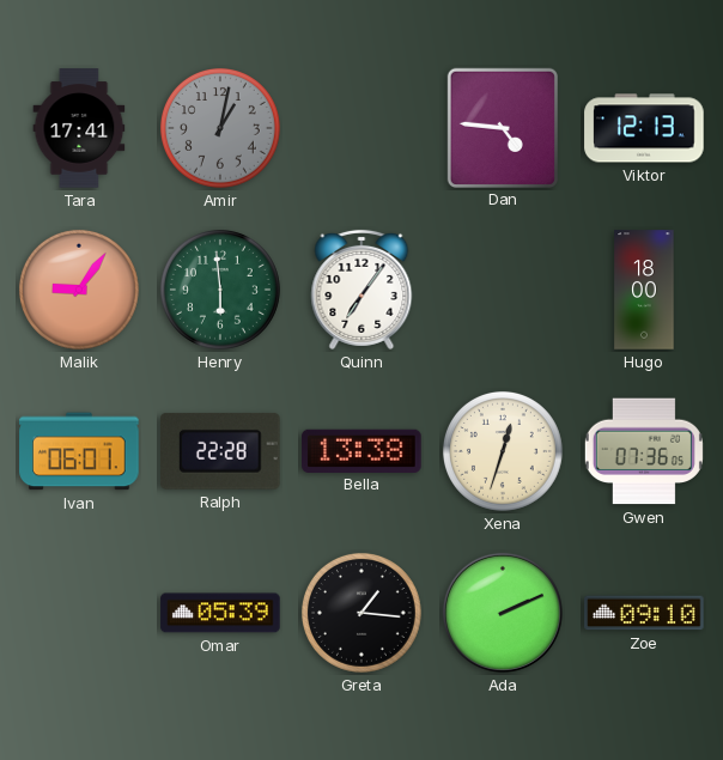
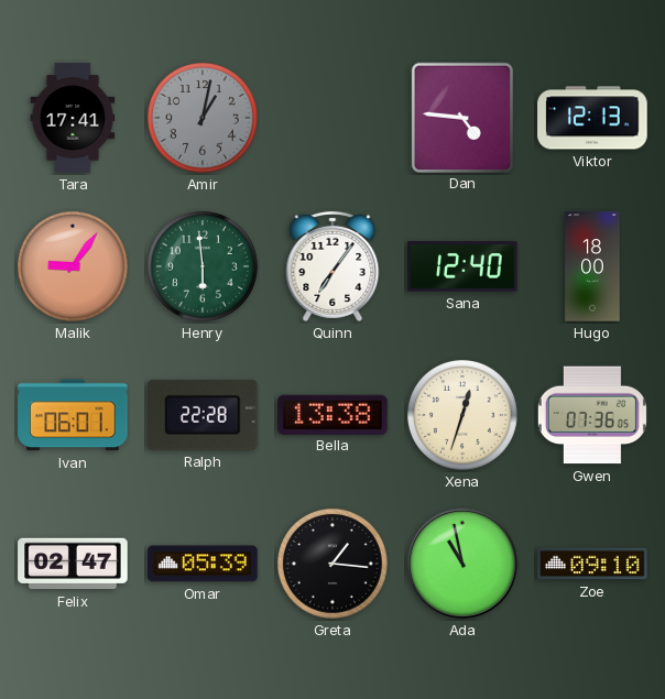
Sana: none -> 12:40
Felix: none -> 02:47
Ada: 2:11 -> 10:58
